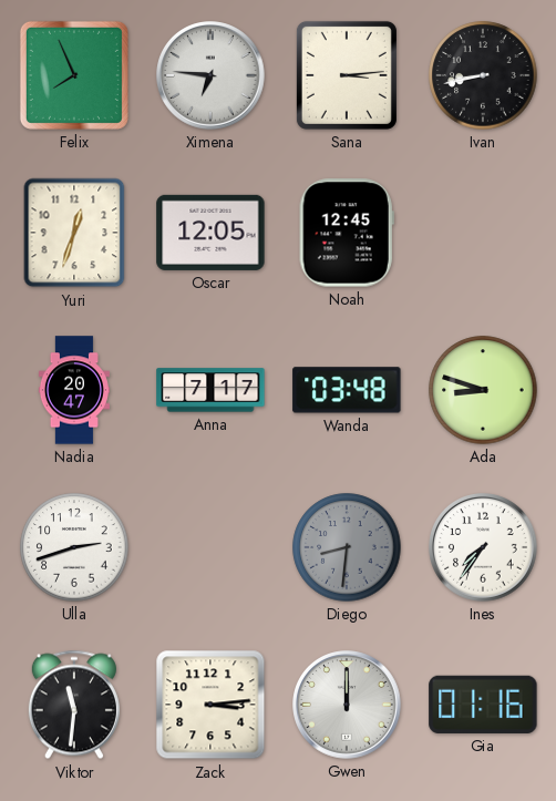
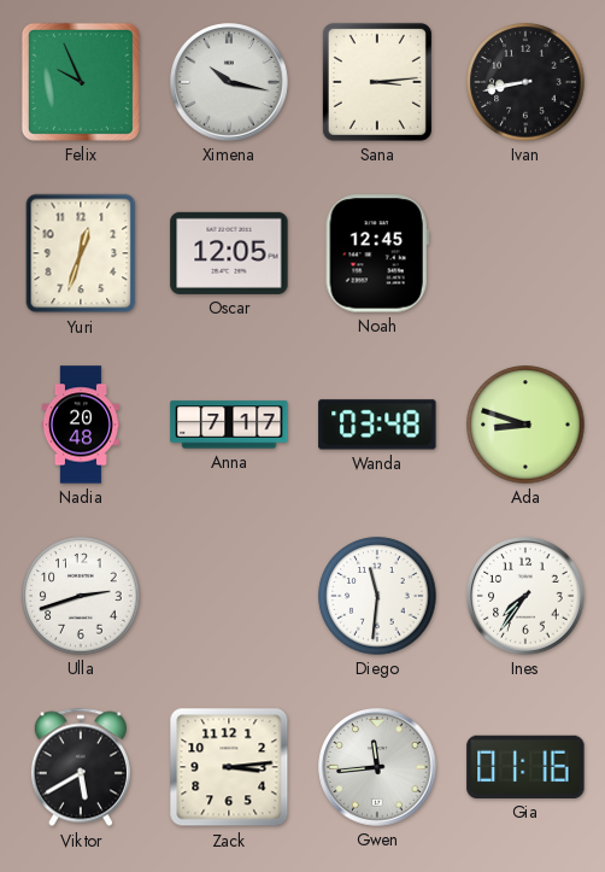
Felix: 7:56 -> 9:56
Ximena: 6:46 -> 10:17
Nadia: 20:47 -> 20:48
Diego: 8:31 -> 11:31
Diego dial: grey -> white
Viktor: 11:31 -> 5:40
Gwen: 12:00 -> 11:44
